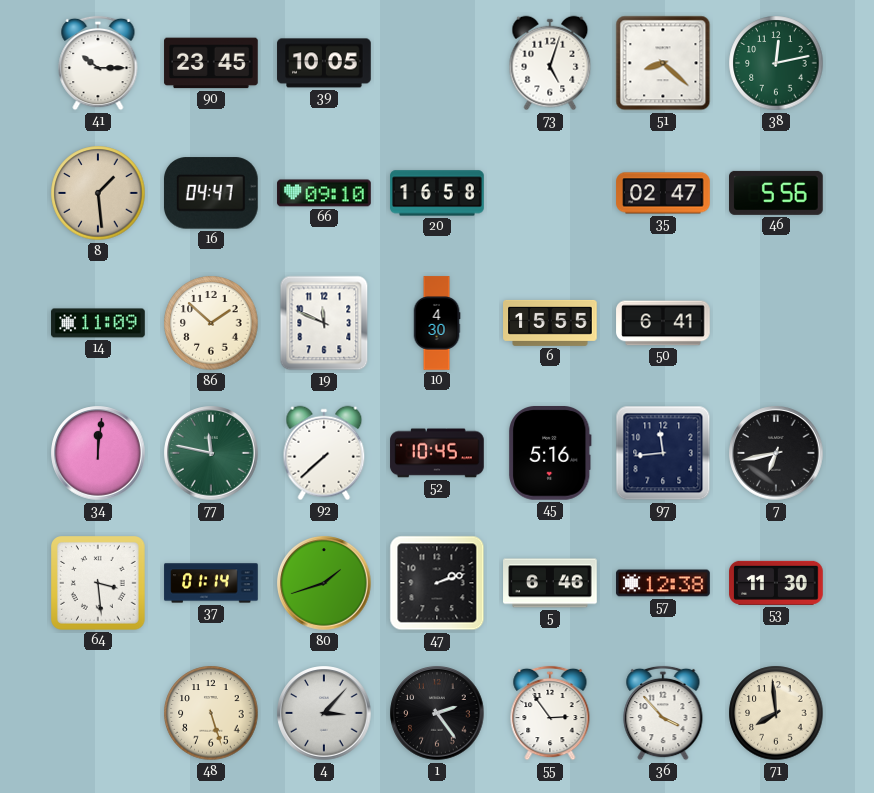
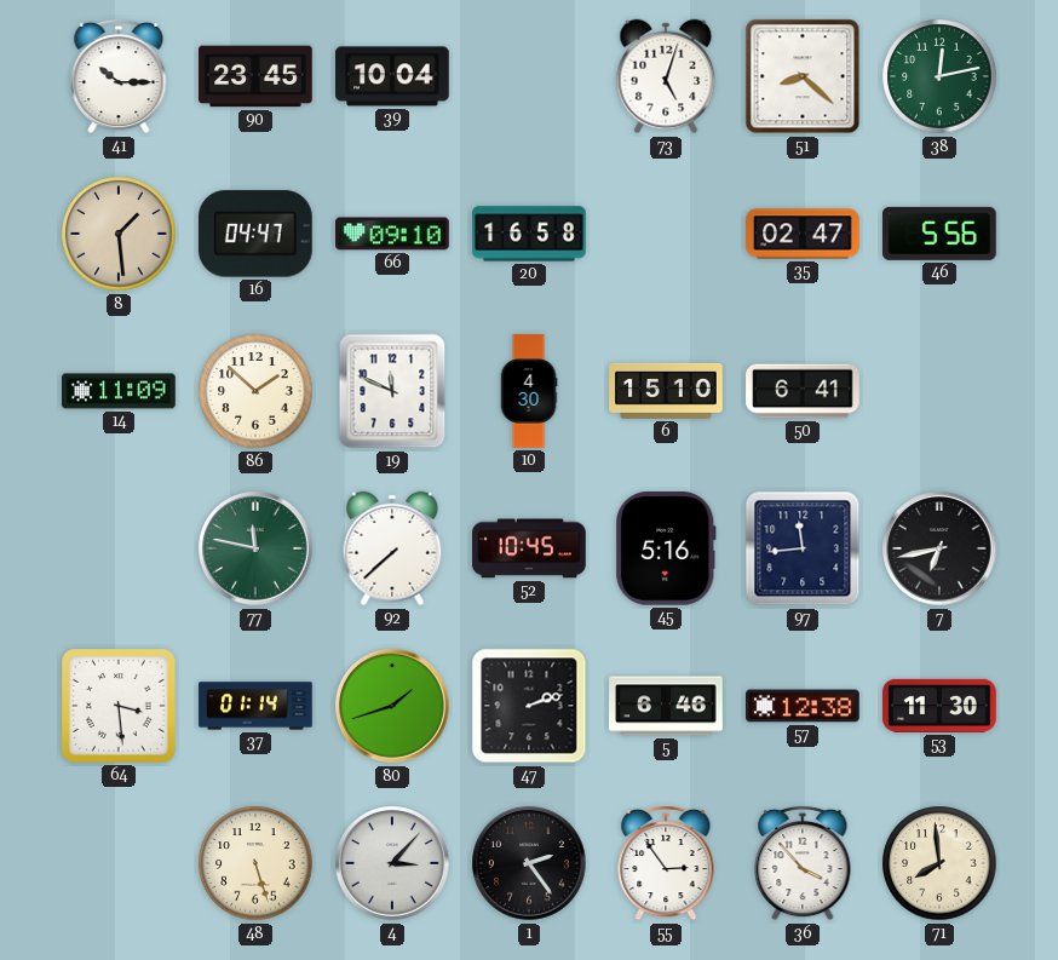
39: 10:05 -> 10:04
6: 15:55 -> 15:10
34: 12:01 -> none
